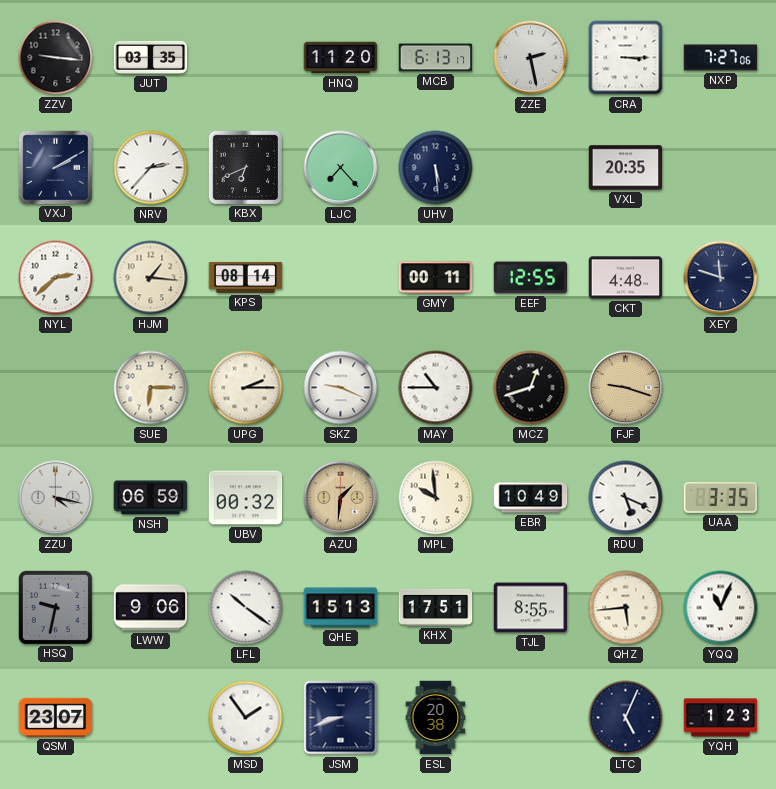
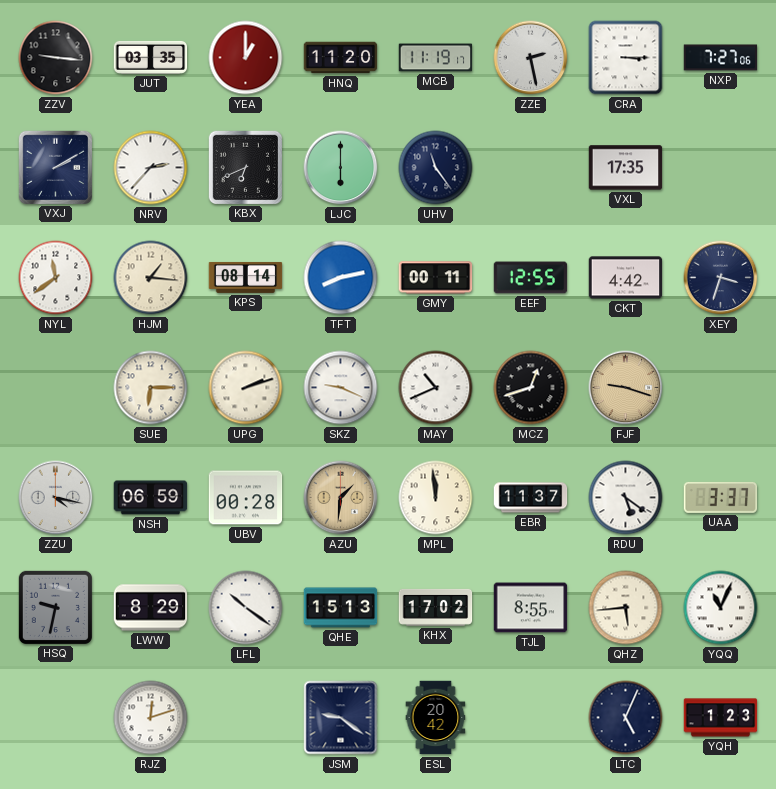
YEA: none -> 1:00
MCB: 6:13 -> 11:19
LJC: 7:23 -> 6:00
UHV: 5:29 -> 11:24
VXL: 20:35 -> 17:35
NYL: 2:38 -> 11:39
TFT: none -> 8:13
CKT: 4:48 -> 4:42
XEY: 11:48 -> 3:33
UPG: 2:15 -> 2:12
MAY: 10:45 -> 10:41
UBV: 00:32 -> 00:28
MPL: 9:59 -> 11:59
EBR: 10:49 -> 11:37
RDU: 5:19 -> 5:21
UAA: 3:35 -> 3:37
LWW: 9:06 -> 8:29
KHX: 17:51 -> 17:02
QSM: 23:07 -> none
RJZ: none -> 12:12
MSD: 1:54 -> none
JSM: 8:42 -> 9:21
ESL: 20:38 -> 20:42
